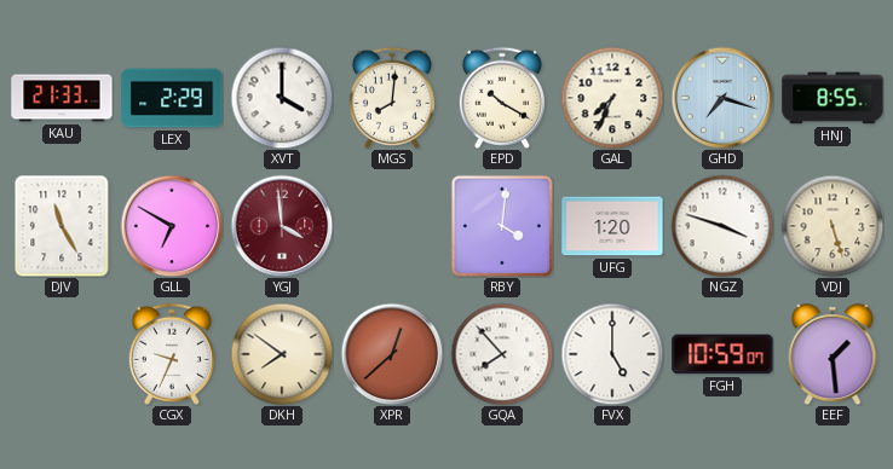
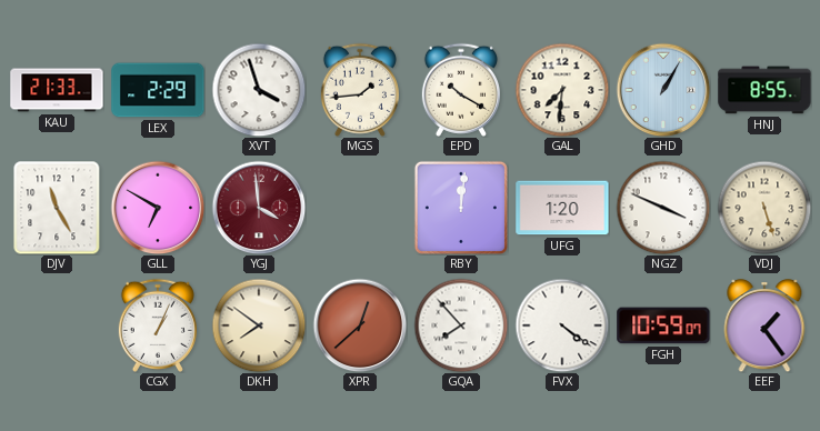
XVT: 4:00 -> 3:57
MGS: 8:01 -> 1:44
GAL: 7:34 -> 7:31
GHD: 7:18 -> 1:05
RBY: 4:01 -> 12:01
NGZ: 3:48 -> 3:49
CGX: 9:34 -> 1:04
FVX: 5:00 -> 4:21
EEF: 1:29 -> 1:24
